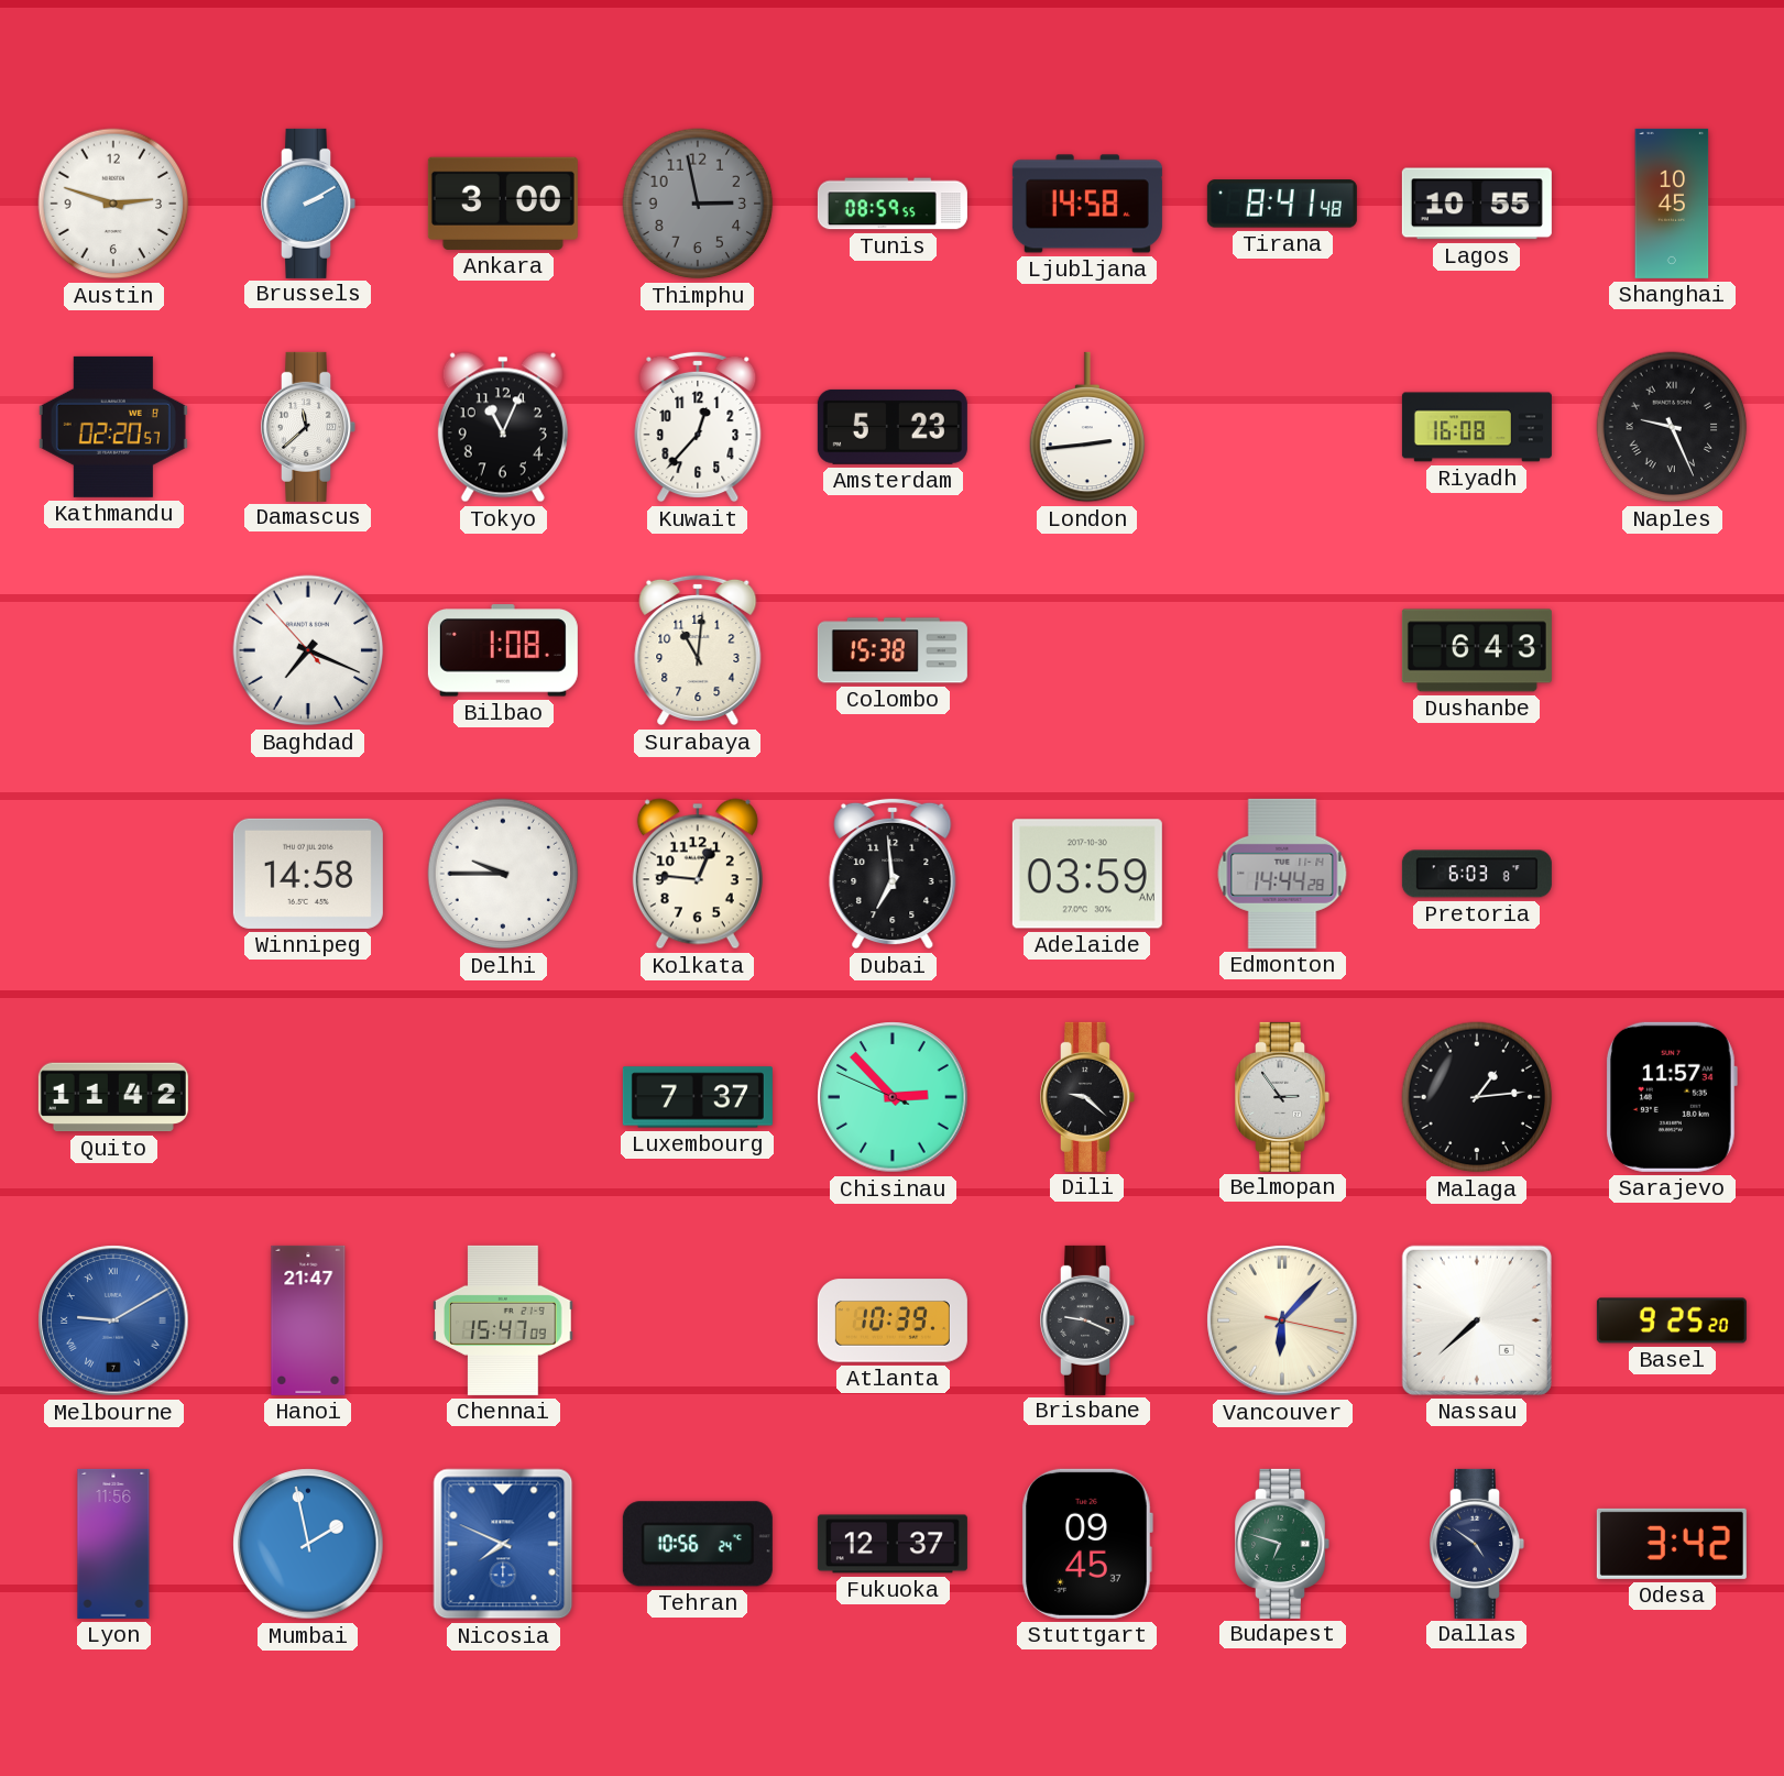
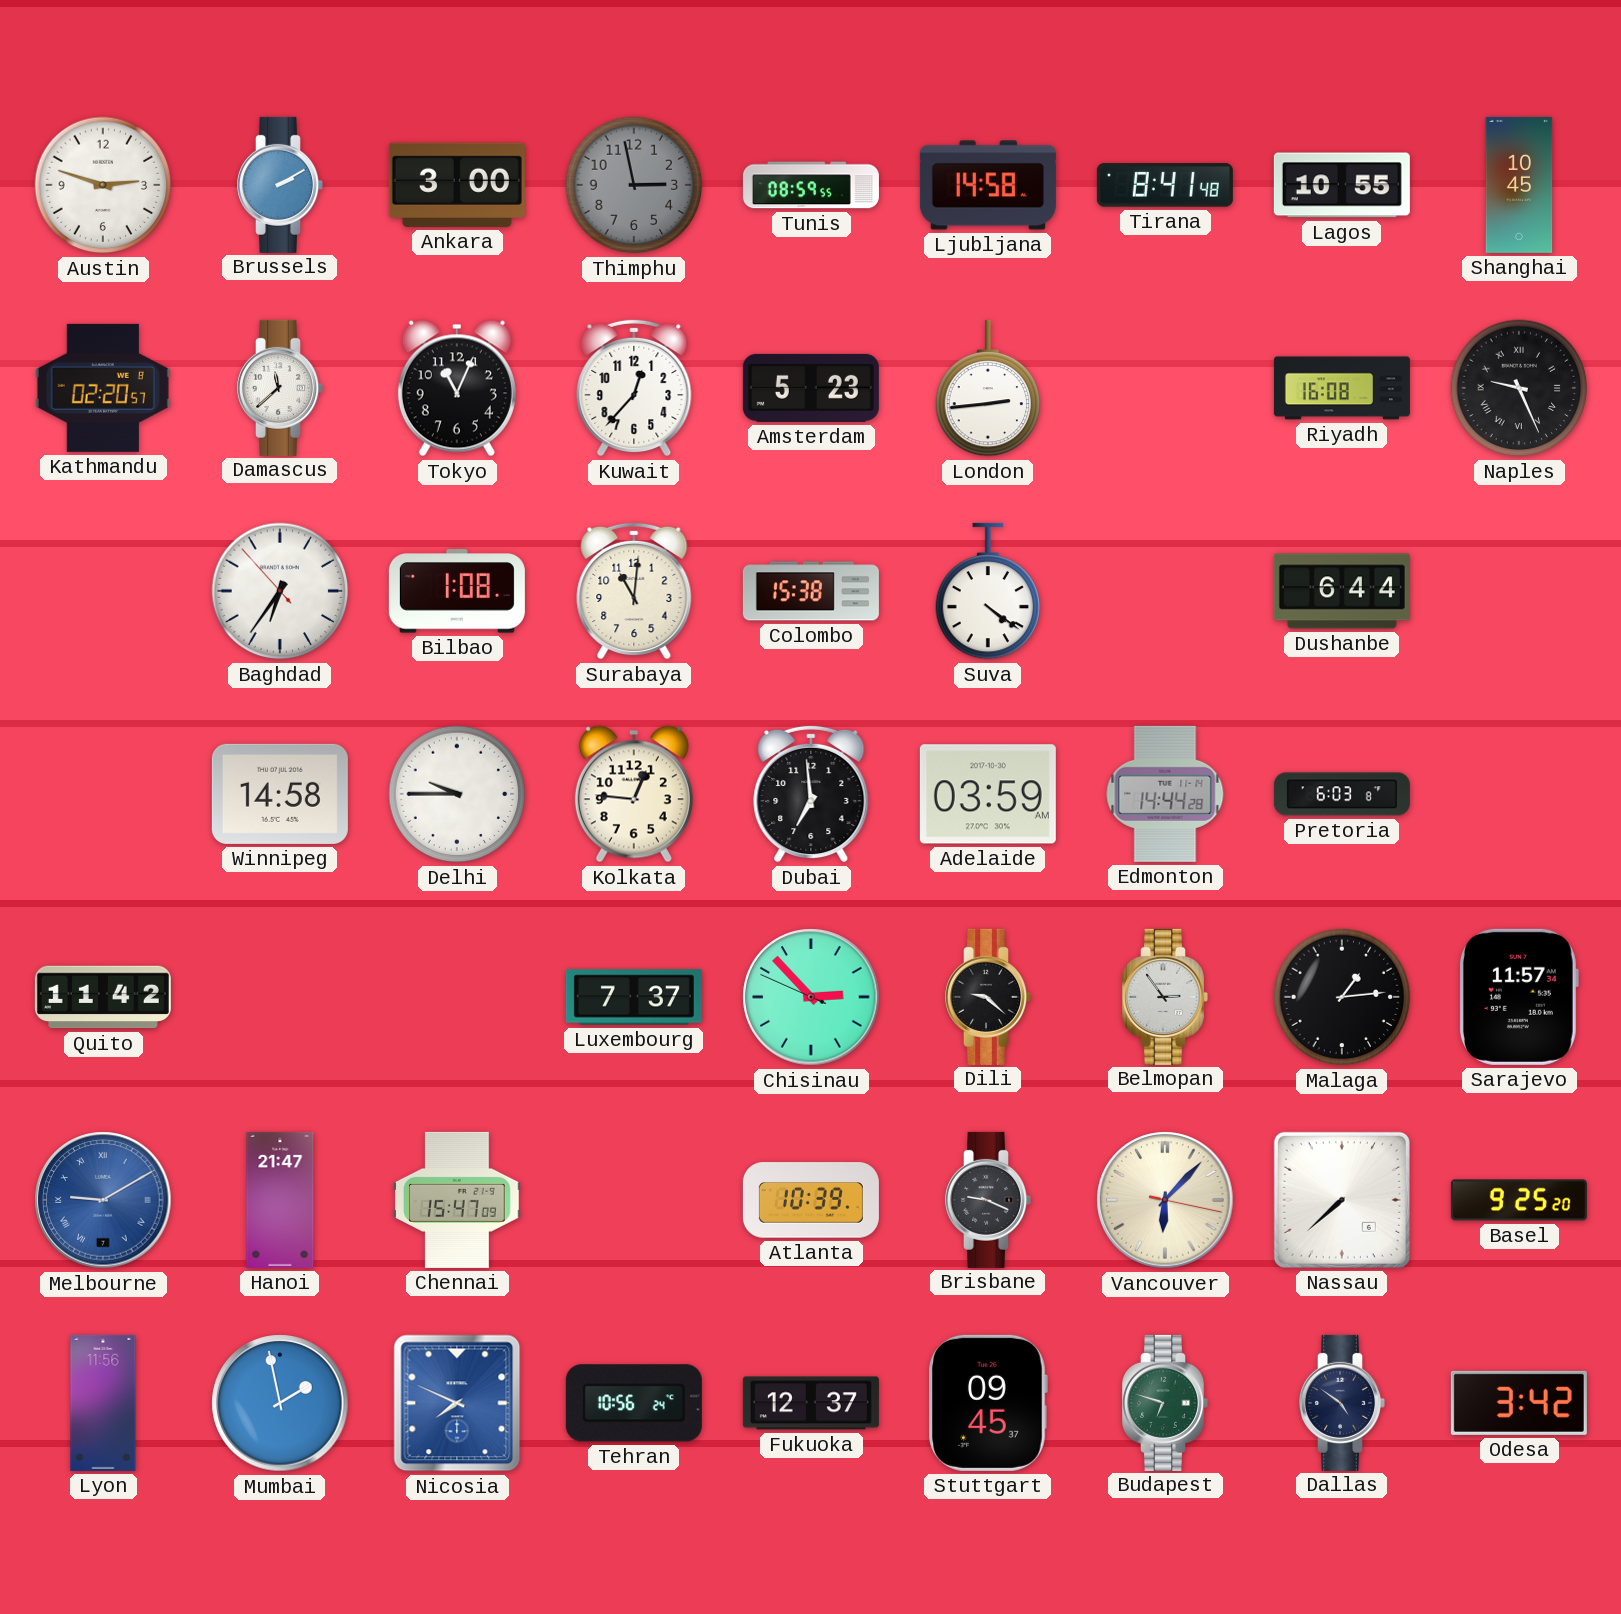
Baghdad: 7:18 -> 6:35
Suva: none -> 4:21
Dushanbe: 6:43 -> 6:44
